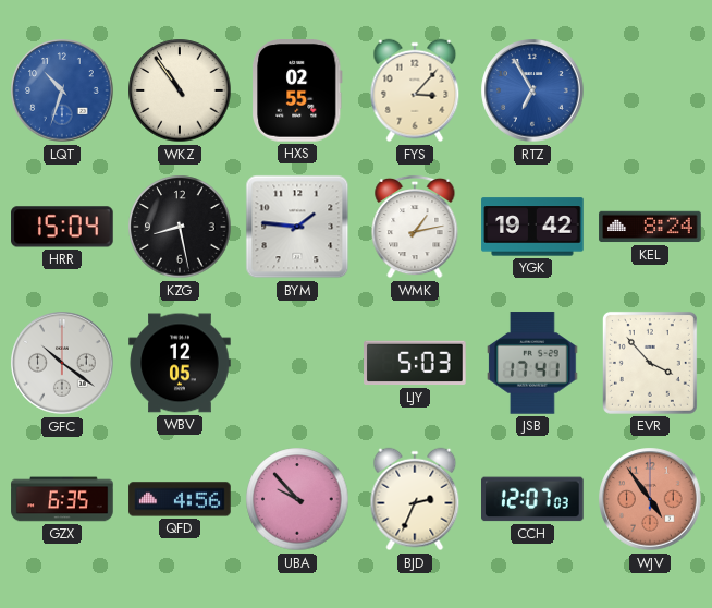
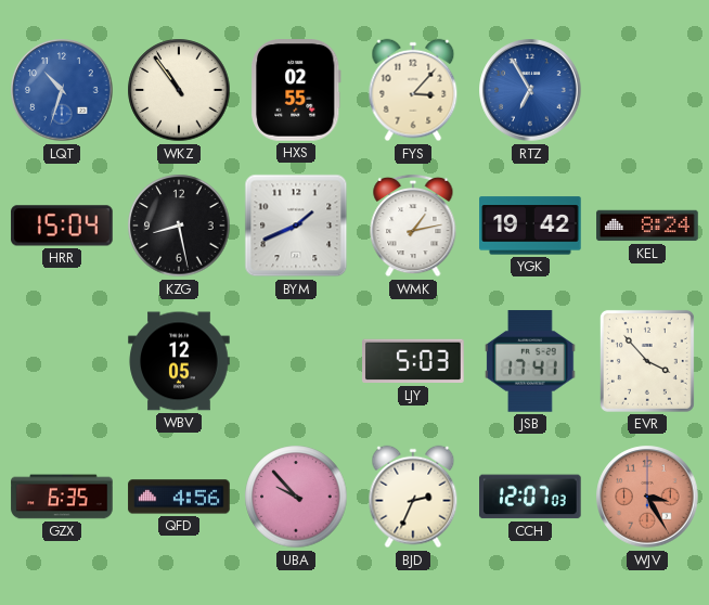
BYM: 1:46 -> 1:41
GFC: 10:21 -> none
WJV: 4:54 -> 3:25
